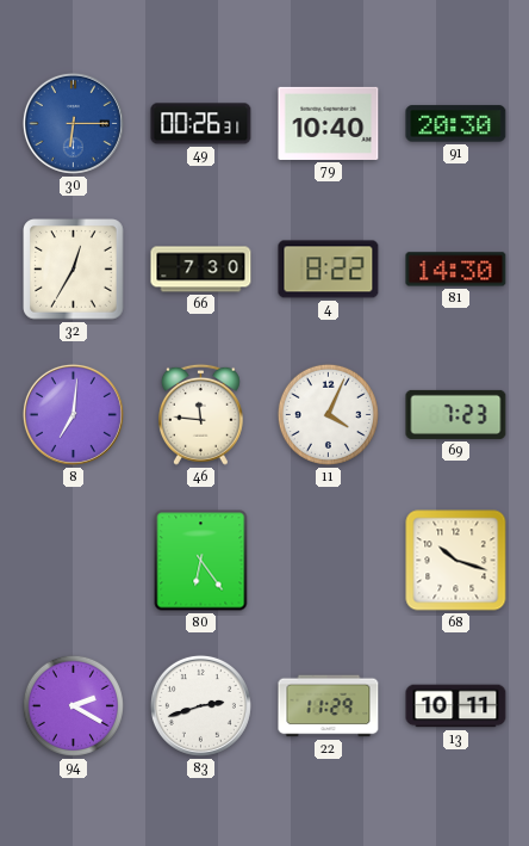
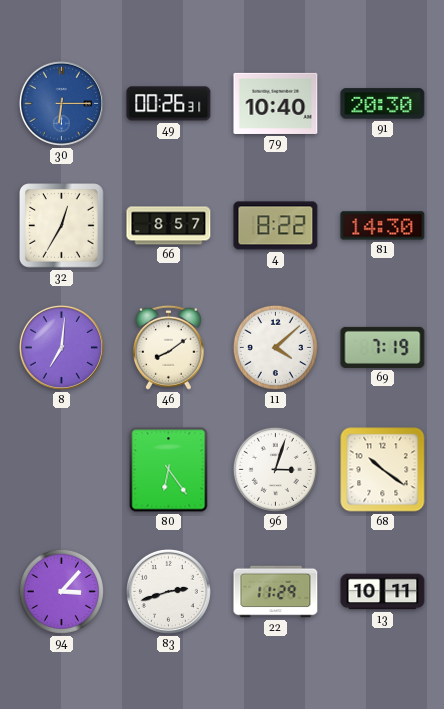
66: 7:30 -> 8:57
46: 11:46 -> 8:09
11: 4:04 -> 4:08
69: 7:23 -> 7:19
96: none -> 3:03
68: 10:18 -> 10:21
94: 2:20 -> 3:07
